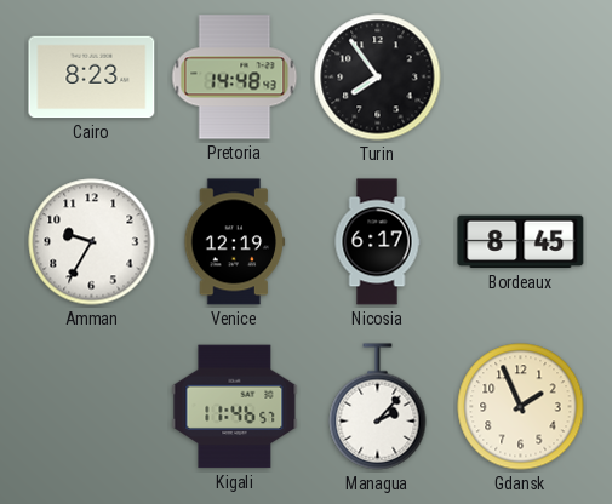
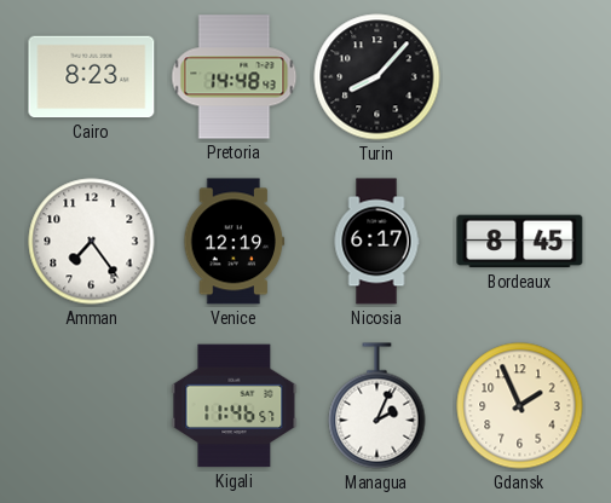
Turin: 7:54 -> 8:07
Amman: 9:35 -> 7:24
Managua: 2:07 -> 2:04
